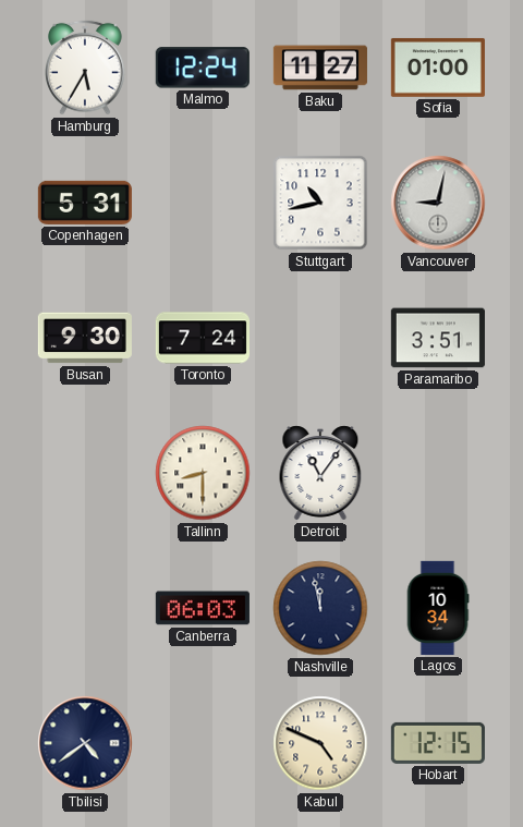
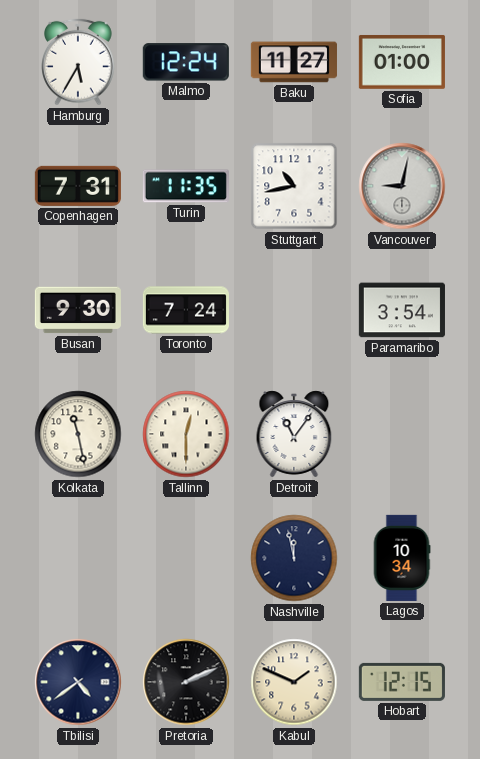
Copenhagen: 5:31 -> 7:31
Turin: none -> 11:35
Paramaribo: 3:51 -> 3:54
Kolkata: none -> 11:28
Tallinn: 8:30 -> 12:30
Canberra: 06:03 -> none
Pretoria: none -> 2:11
Kabul: 4:49 -> 1:49
